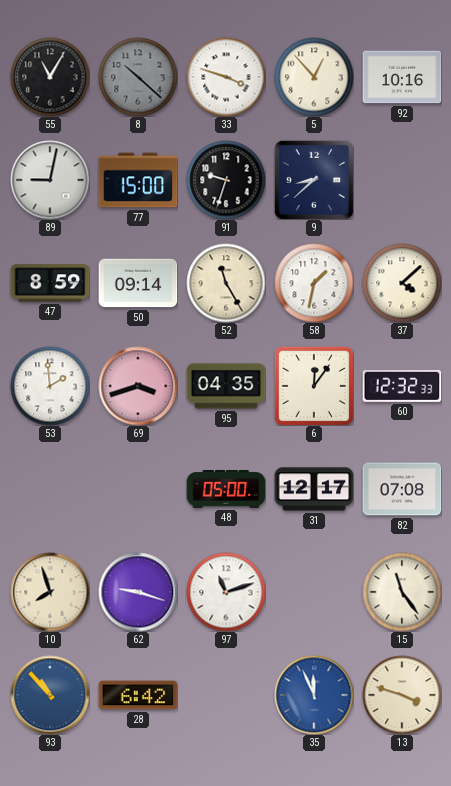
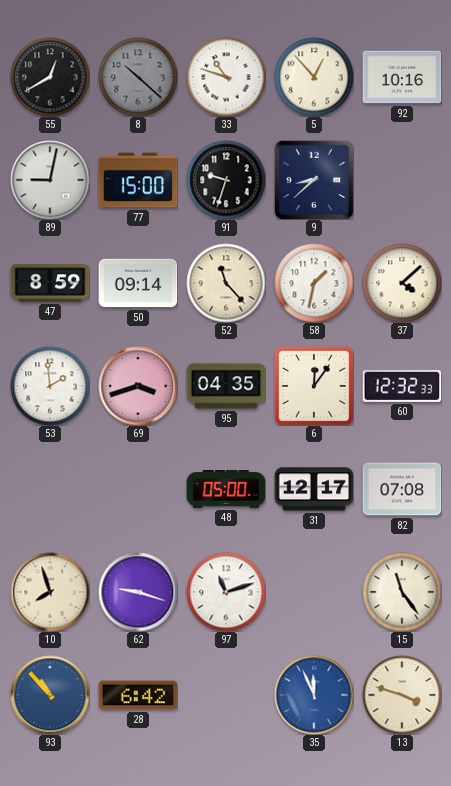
55: 11:05 -> 12:40
33: 3:48 -> 10:48
52: 11:25 -> 11:23
